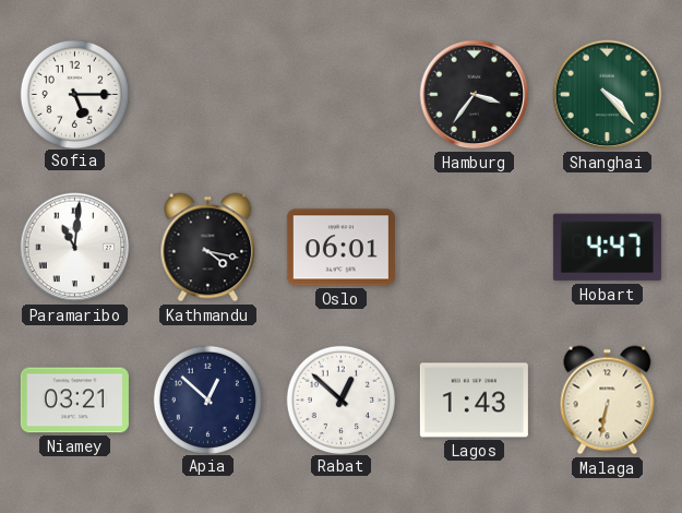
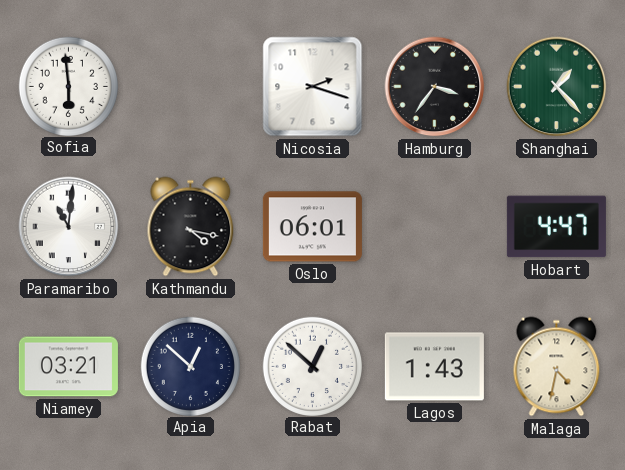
Sofia: 5:15 -> 5:59
Nicosia: none -> 2:18
Shanghai: 4:23 -> 1:23
Malaga: 6:32 -> 4:32
